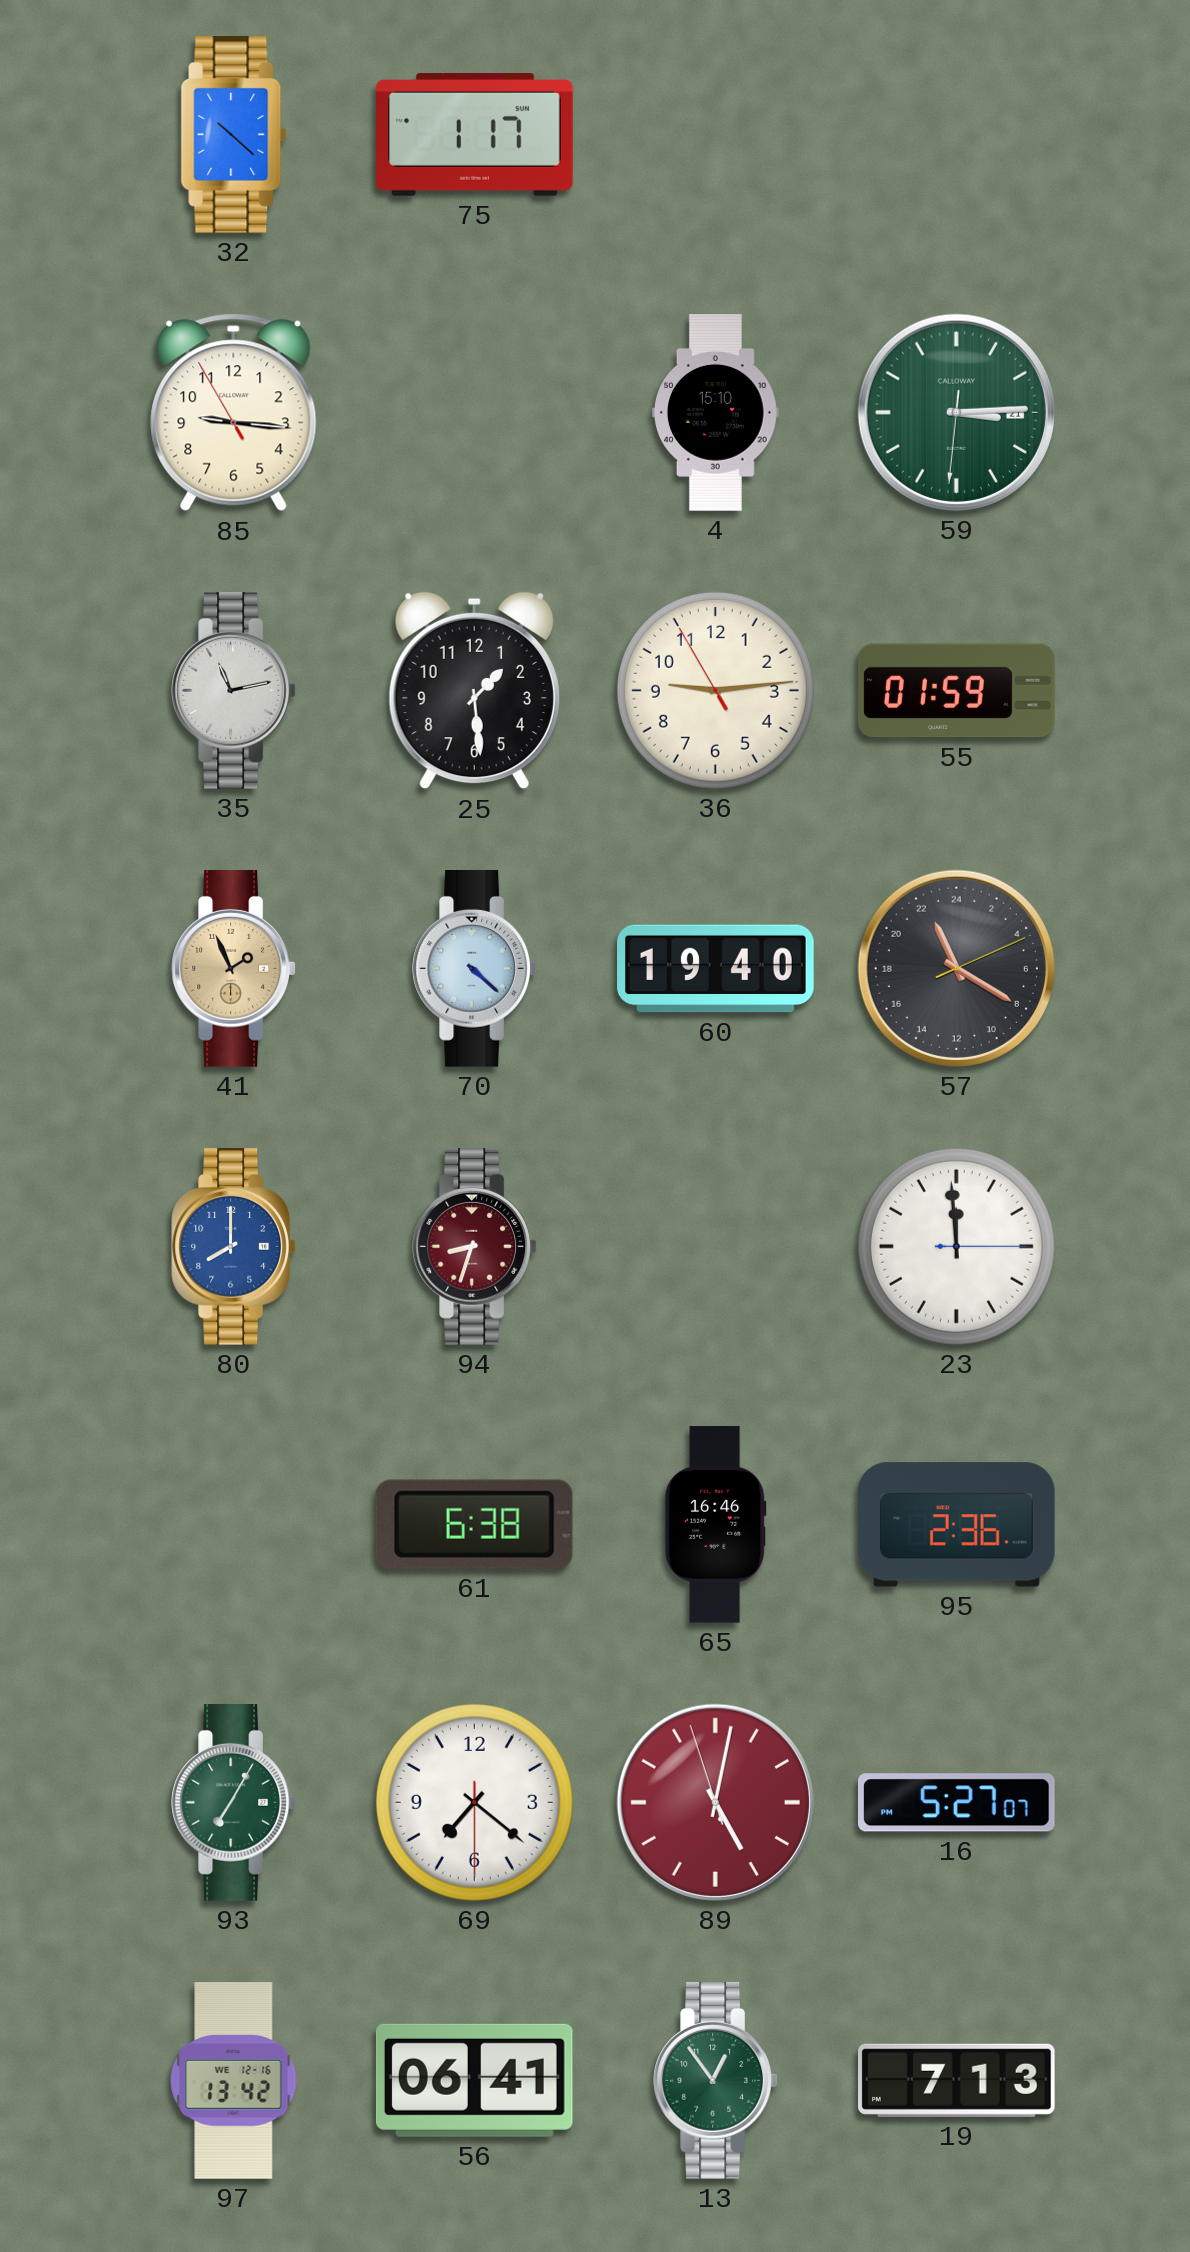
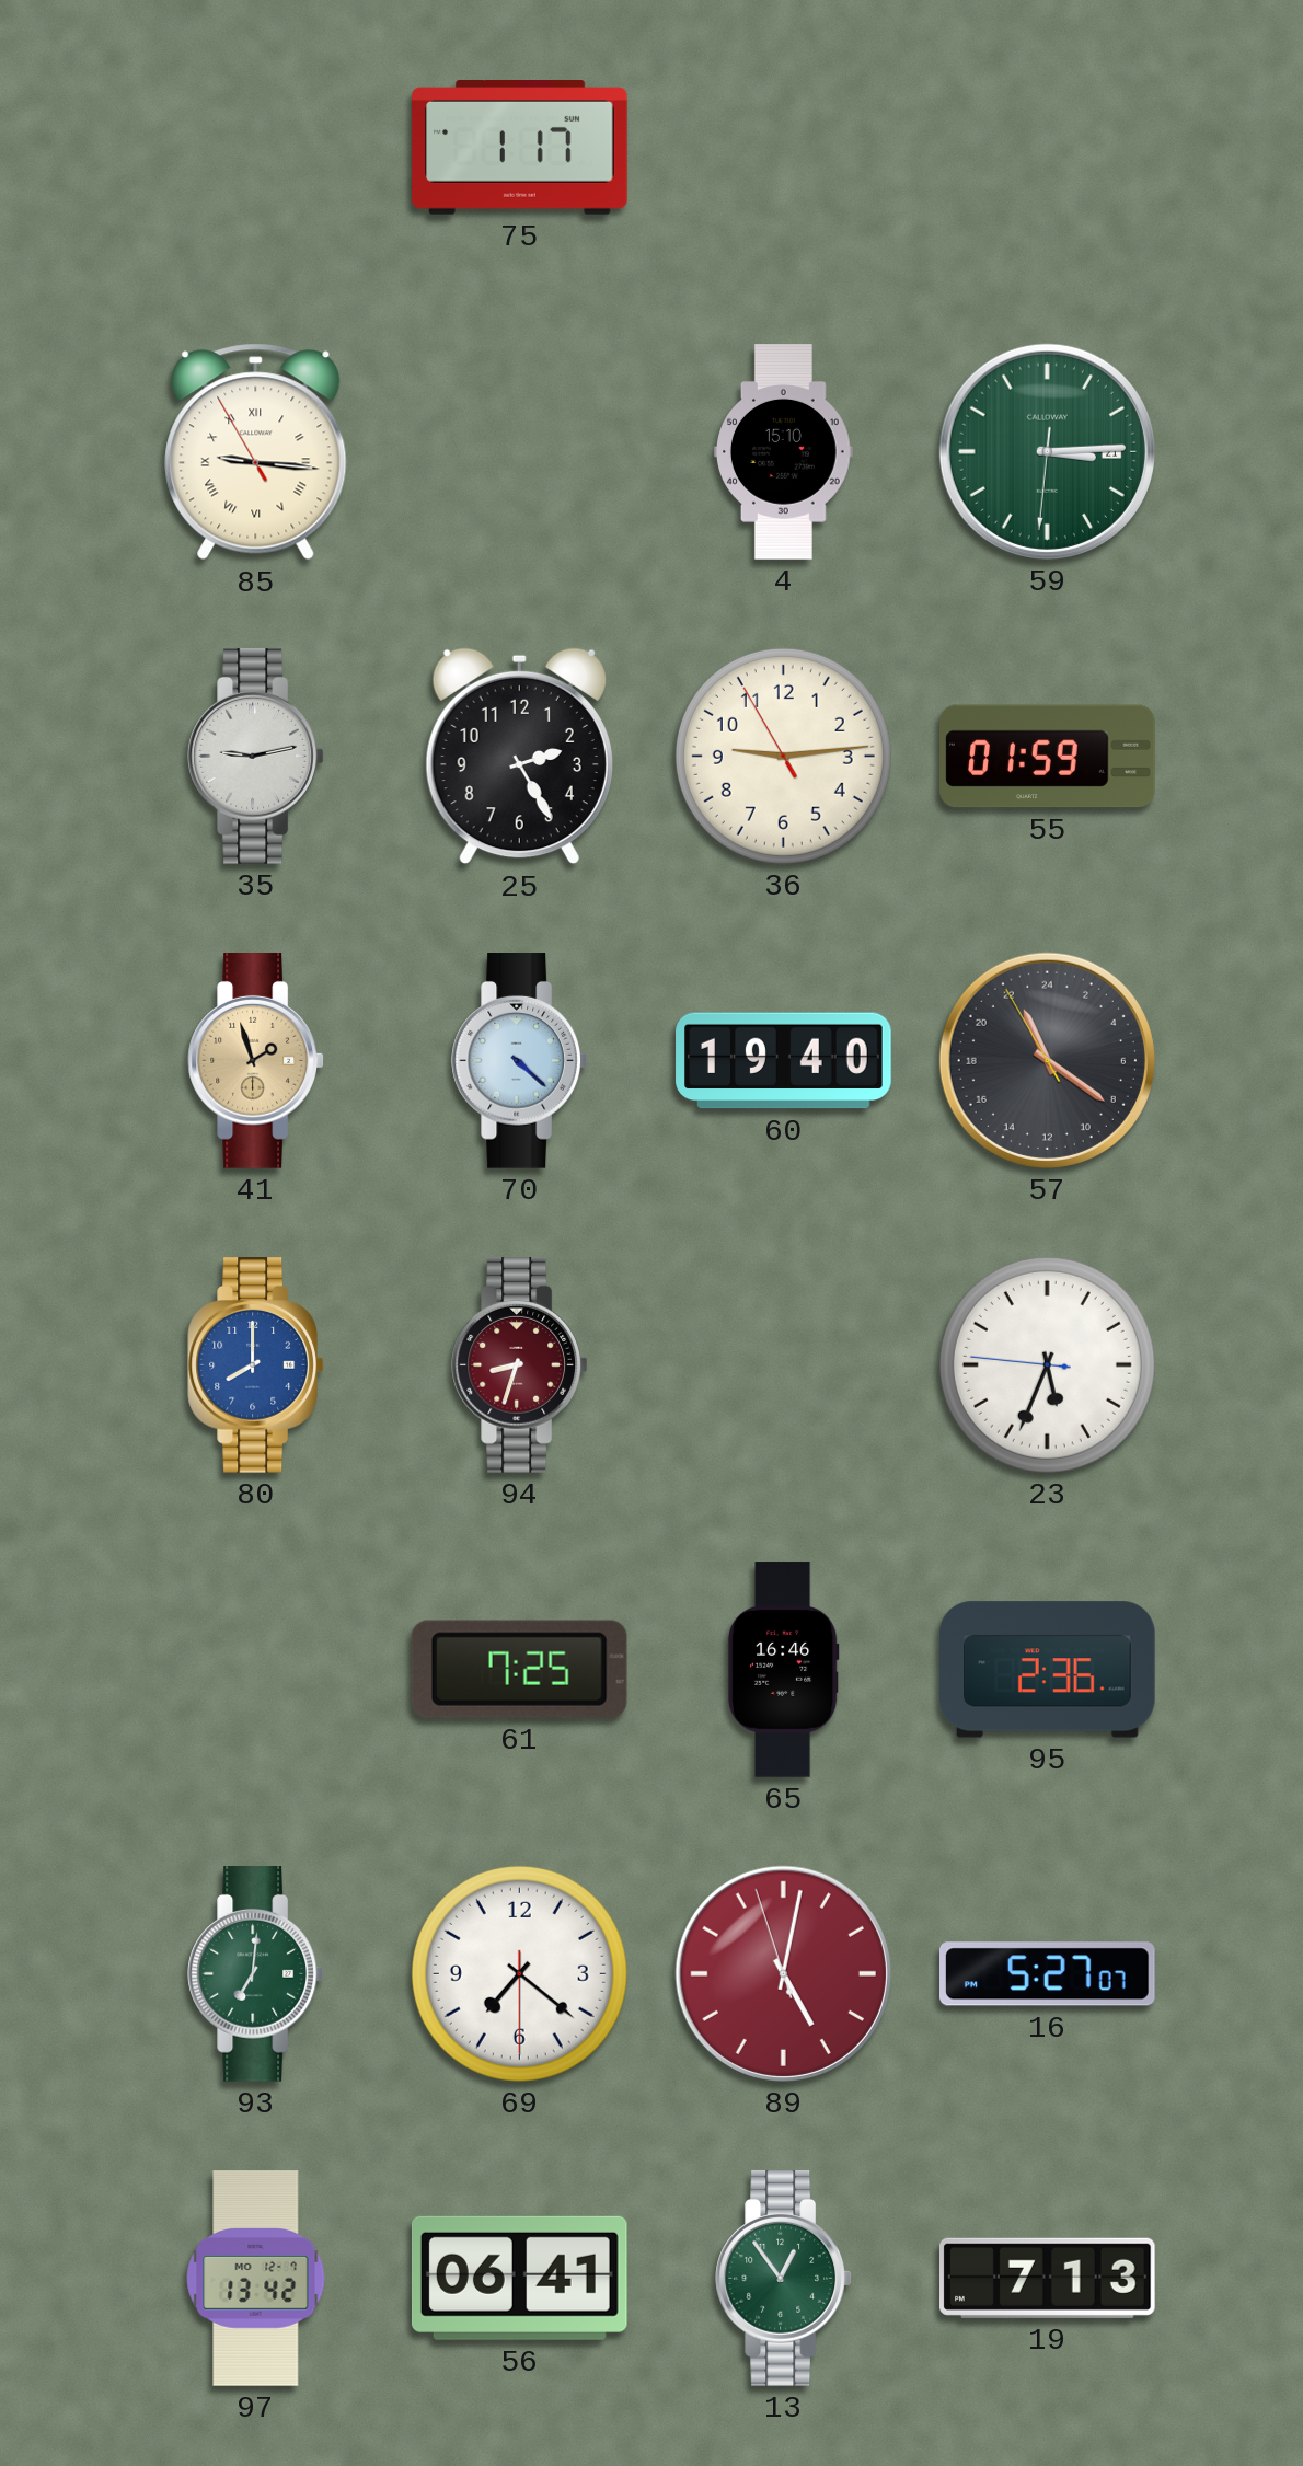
32: 10:22 -> none
85 numerals: Arabic -> Roman
35: 11:13 -> 9:13
25: 1:29 -> 2:25
41: 1:56 -> 1:57
57: 22:20:11 -> 22:20:55
23: 11:59 -> 5:33
61: 6:38 -> 7:25
93: 7:05 -> 7:01
97 date: WE 12-16 -> MO 12-7
